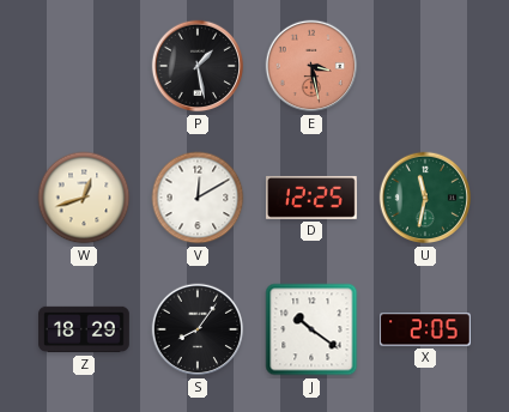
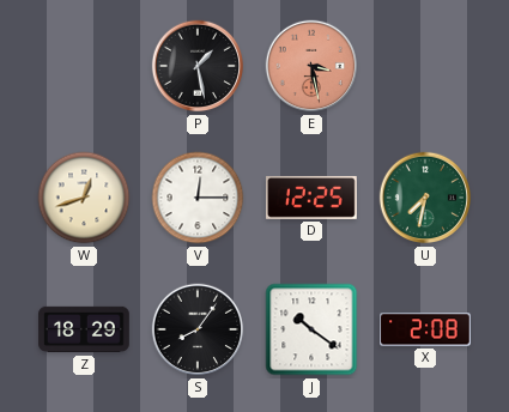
V: 12:10 -> 12:15
U: 11:32 -> 7:32
X: 2:05 -> 2:08
